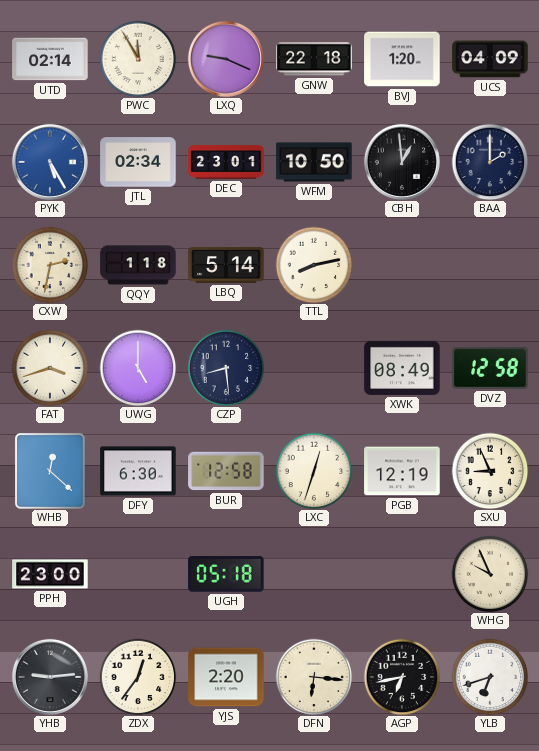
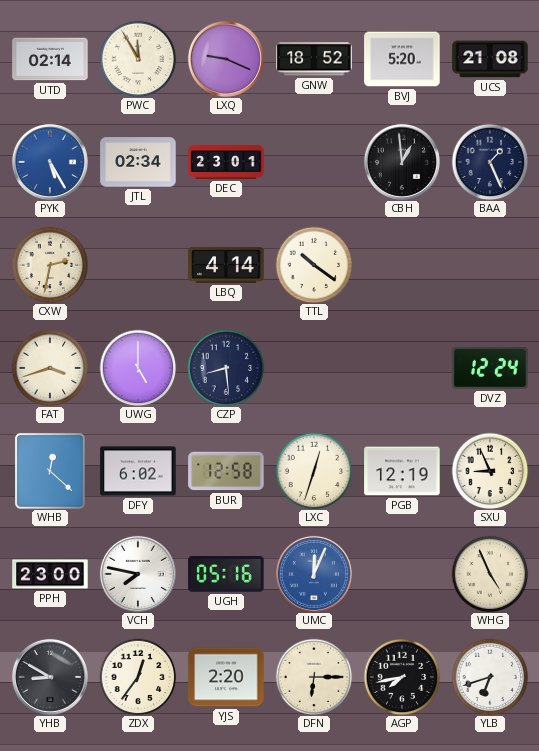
GNW: 22:18 -> 18:52
BVJ: 1:20 -> 5:20
UCS: 04:09 -> 21:08
WFM: 10:50 -> none
BAA: 2:00 -> 1:26
QQY: 1:18 -> none
LBQ: 5:14 -> 4:14
TTL: 8:13 -> 10:21
XWK: 08:49 -> none
DVZ: 12:58 -> 12:24
DFY: 6:30 -> 6:02
VCH: none -> 7:47
UGH: 05:18 -> 05:16
UMC: none -> 12:04
WHG: 9:56 -> 4:56
YHB: 9:14 -> 8:50
DFN: 6:16 -> 6:15
AGP: 6:43 -> 7:43
